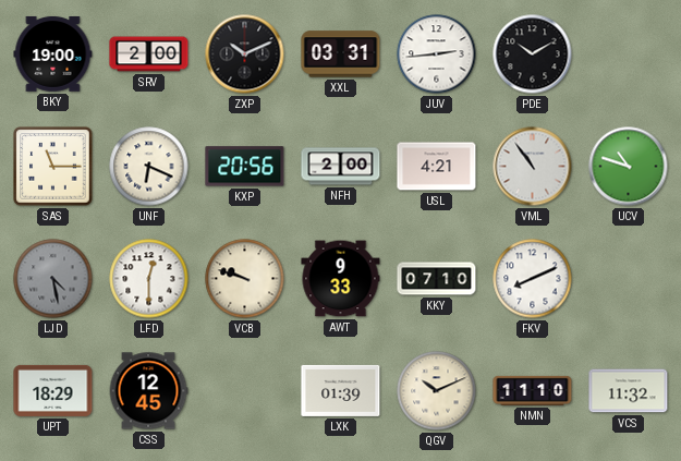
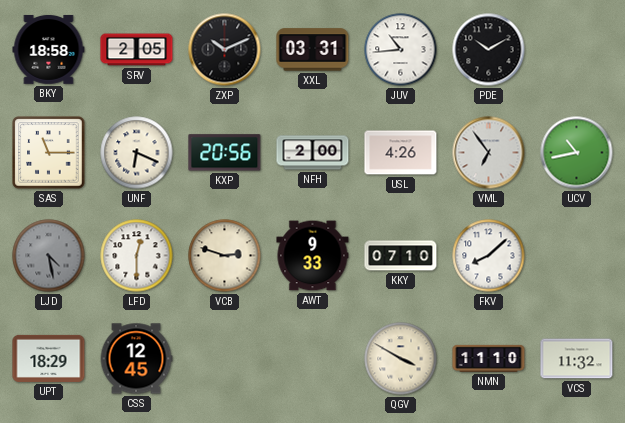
BKY: 19:00 -> 18:58
SRV: 2:00 -> 2:05
JUV: 2:44 -> 10:44
USL: 4:21 -> 4:26
VML: 10:54 -> 6:54
UCV: 10:48 -> 10:43
VCB: 9:48 -> 2:48
FKV: 8:11 -> 8:08
LXK: 01:39 -> none
QGV: 10:11 -> 3:50
